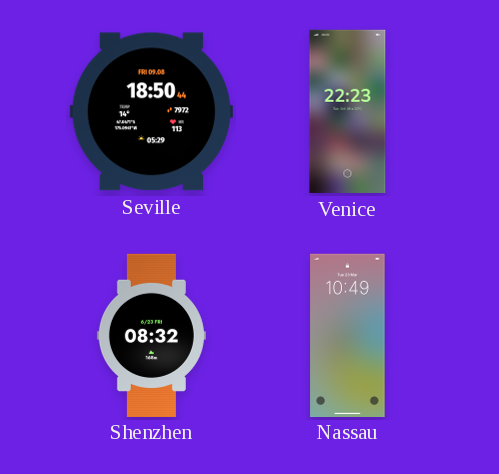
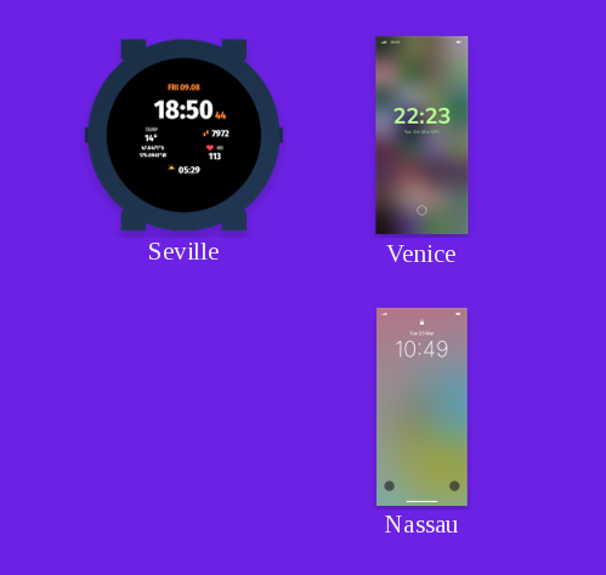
Shenzhen: 08:32 -> none
